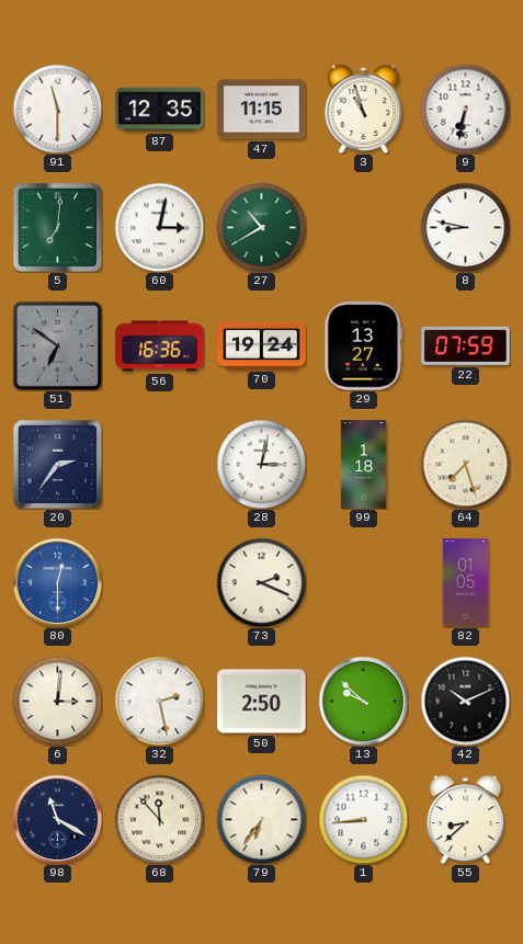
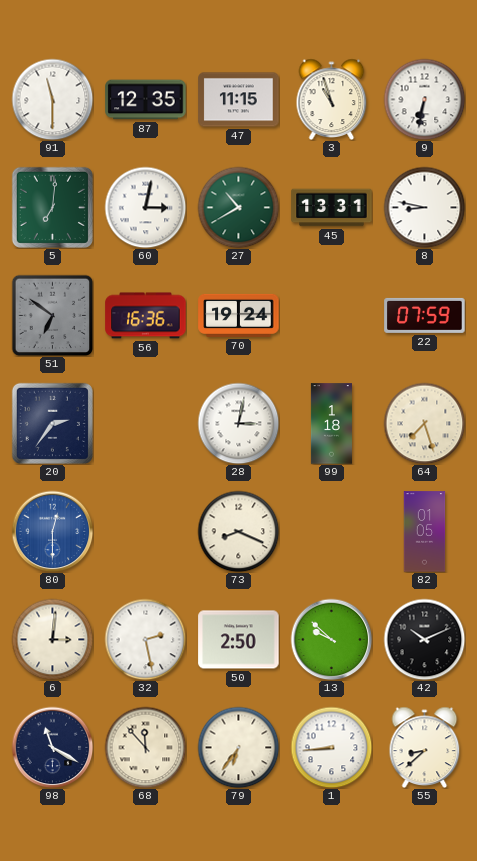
45: none -> 13:31
29: 13:27 -> none
73: 2:19 -> 8:19
